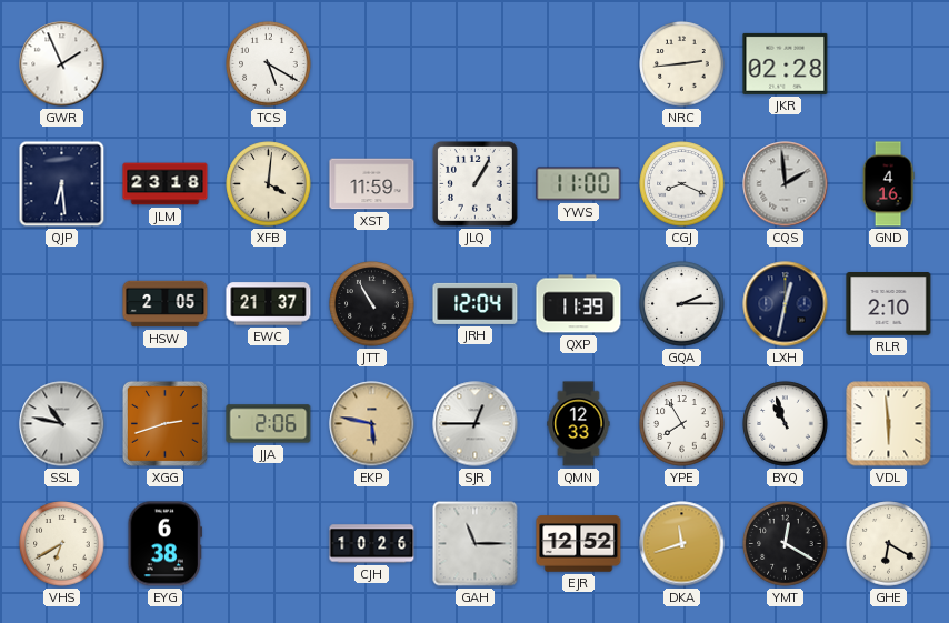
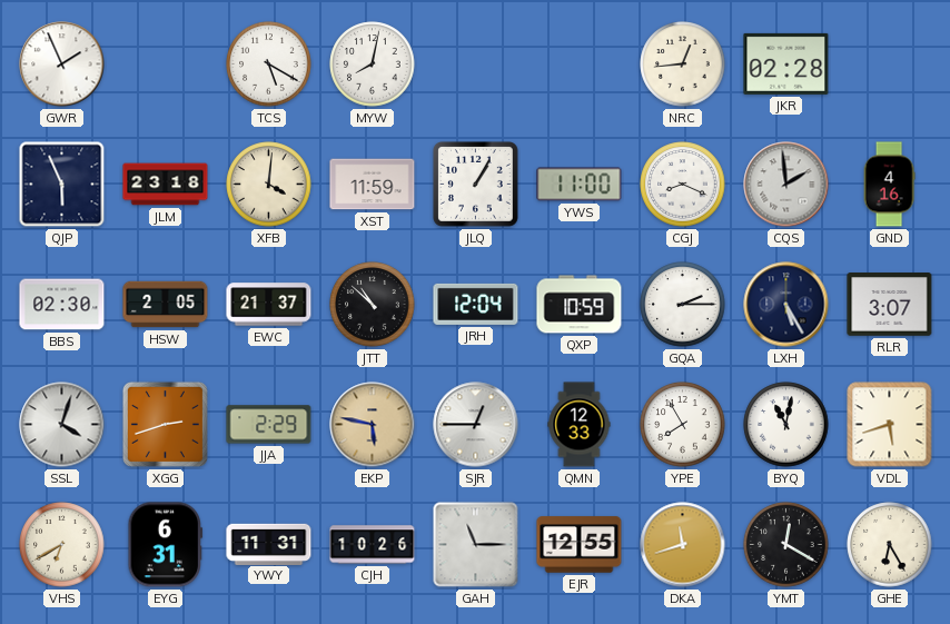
MYW: none -> 8:02
NRC: 2:44 -> 12:44
QJP: 6:29 -> 5:56
BBS: none -> 02:30
JTT: 10:55 -> 10:52
QXP: 11:39 -> 10:59
LXH: 12:32 -> 5:25
RLR: 2:10 -> 3:07
SSL: 10:47 -> 4:03
JJA: 2:06 -> 2:29
BYQ: 10:57 -> 11:02
VDL: 5:59 -> 5:42
EYG: 6:38 -> 6:31
YWY: none -> 11:31
EJR: 12:52 -> 12:55
GHE: 6:20 -> 6:25
